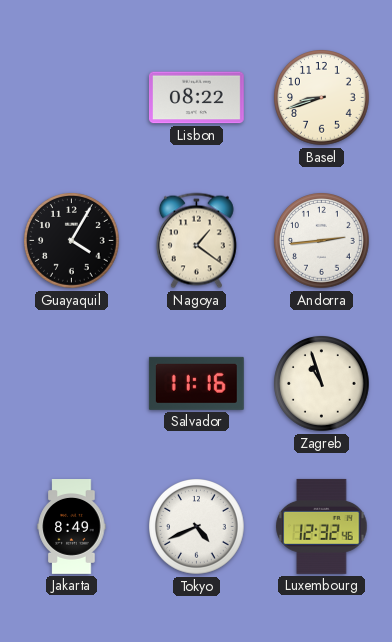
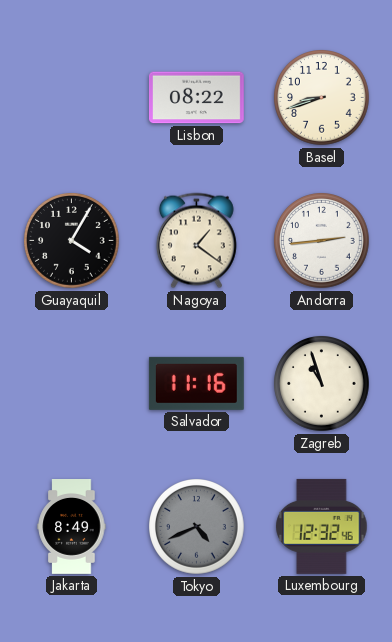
Tokyo dial: white -> grey
